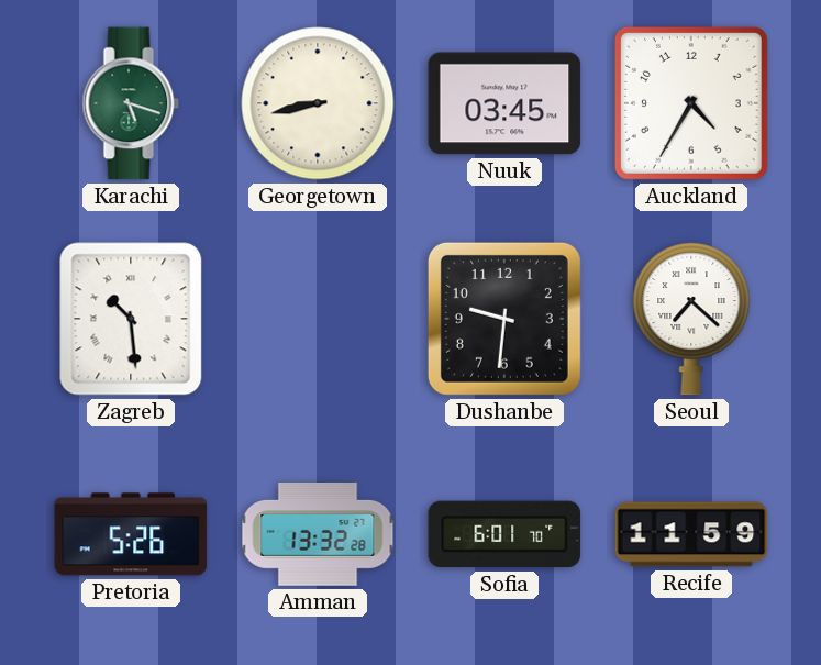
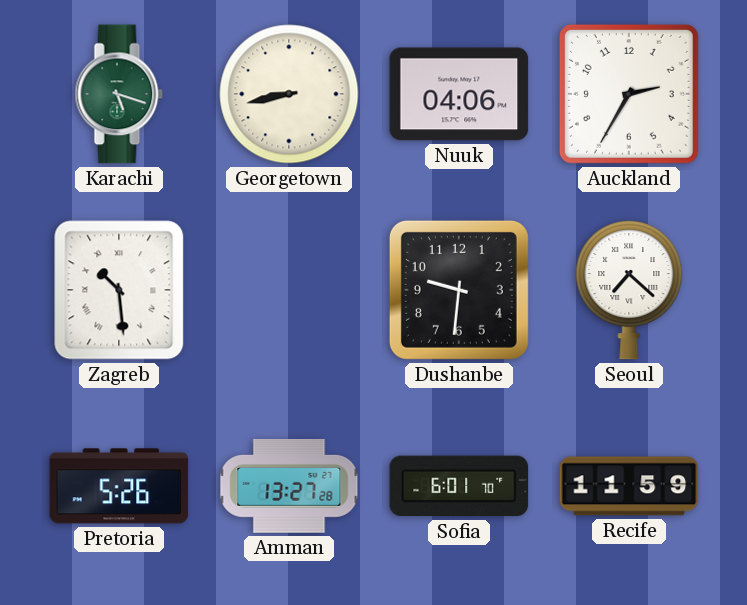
Nuuk: 03:45 -> 04:06
Auckland: 4:35 -> 2:35
Amman: 13:32 -> 13:27
